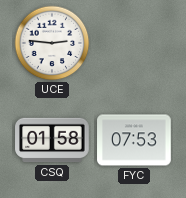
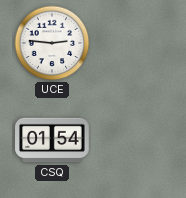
CSQ: 01:58 -> 01:54
FYC: 07:53 -> none
